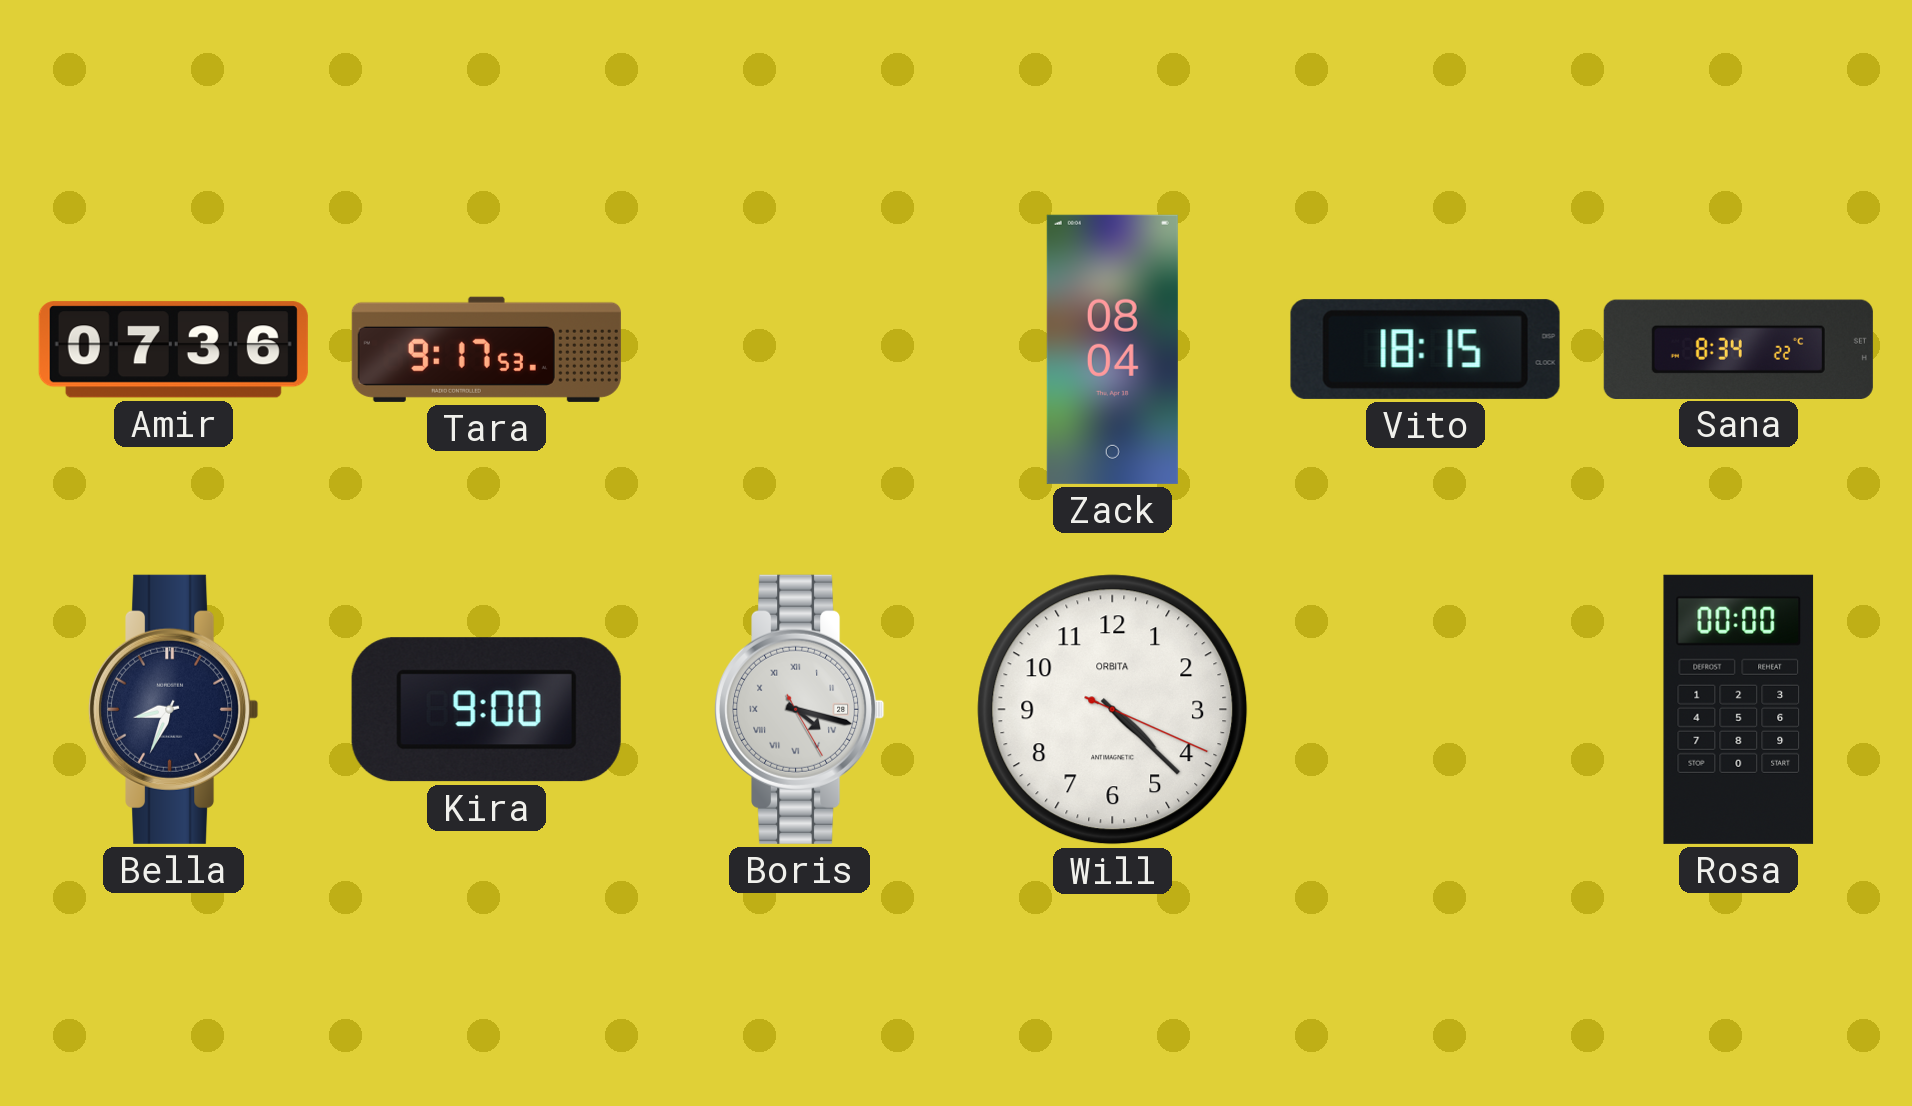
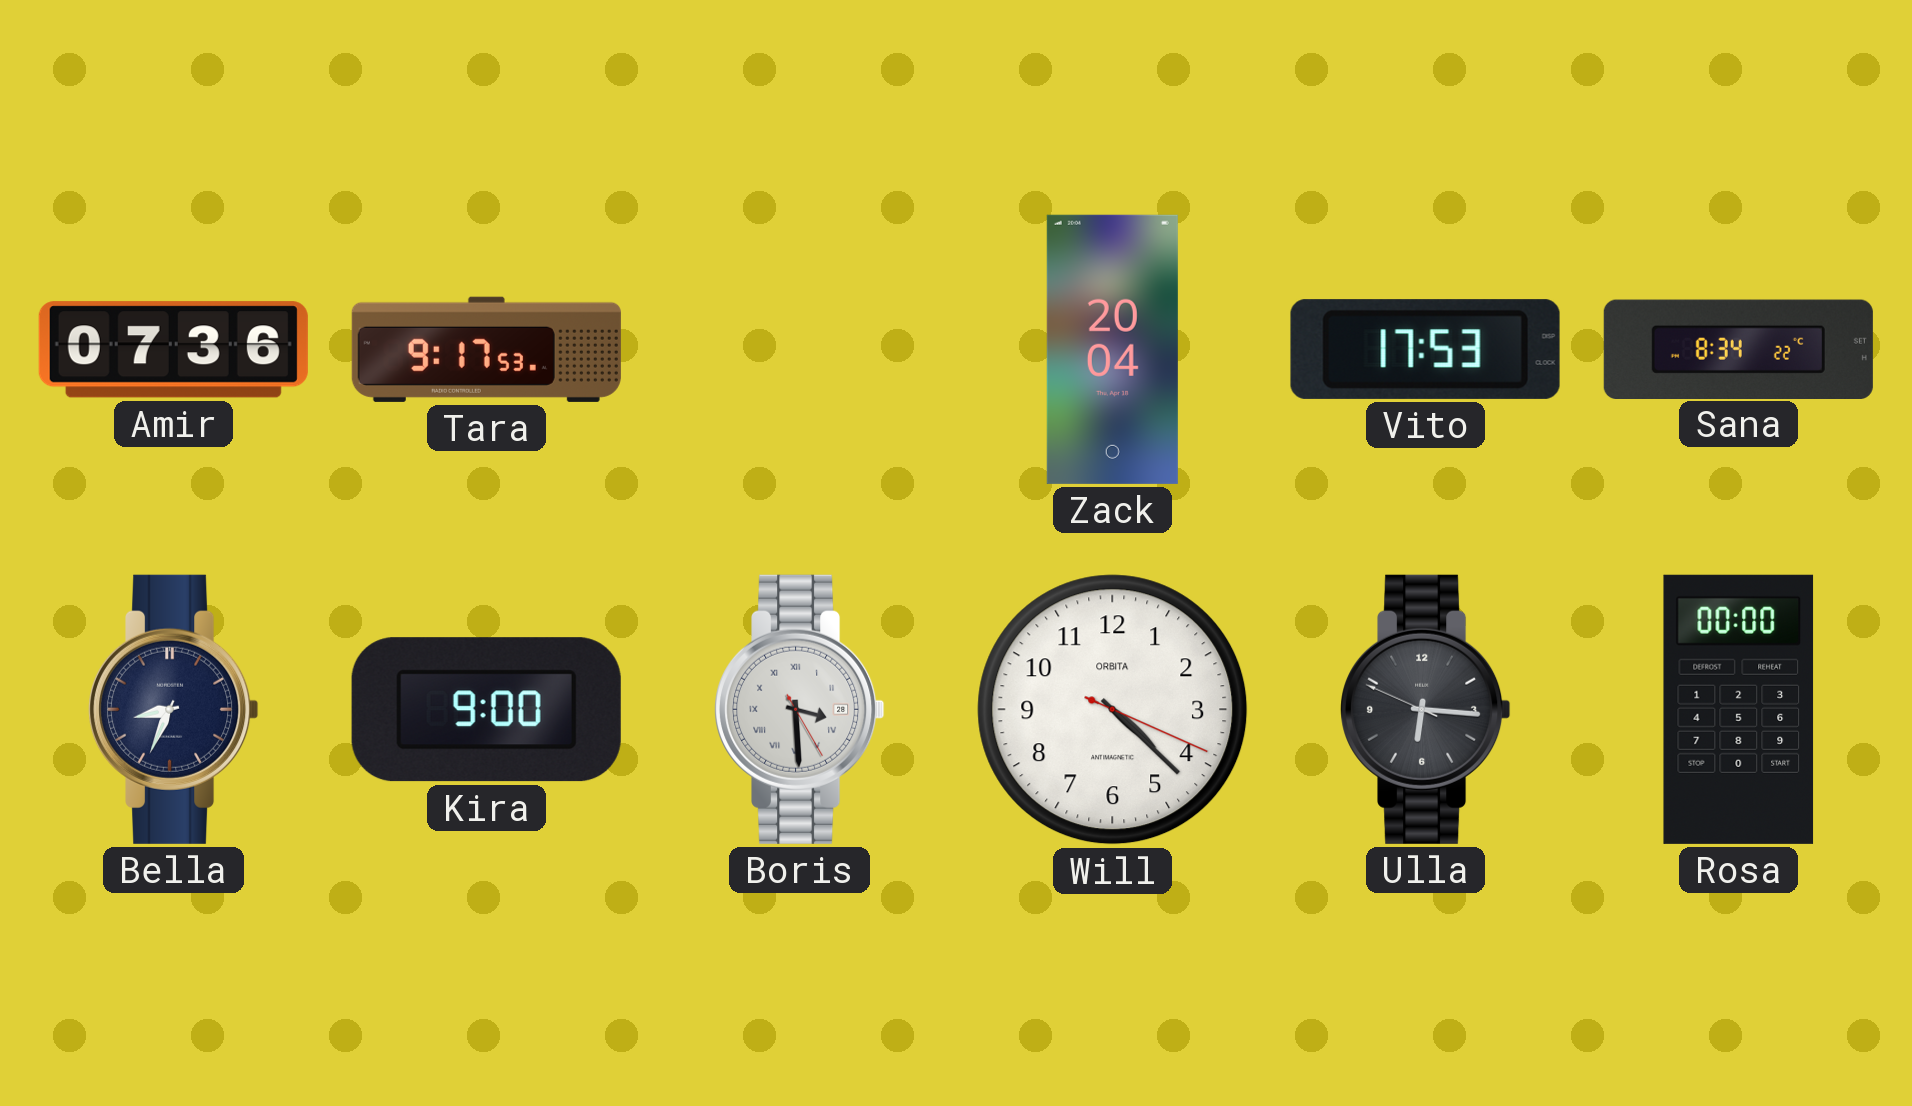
Zack: 08:04 -> 20:04
Vito: 18:15 -> 17:53
Boris: 4:17 -> 3:29
Ulla: none -> 6:15
